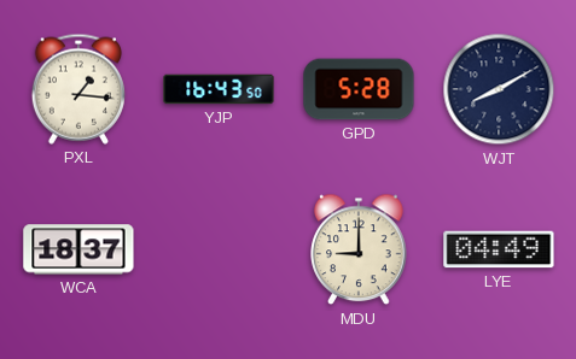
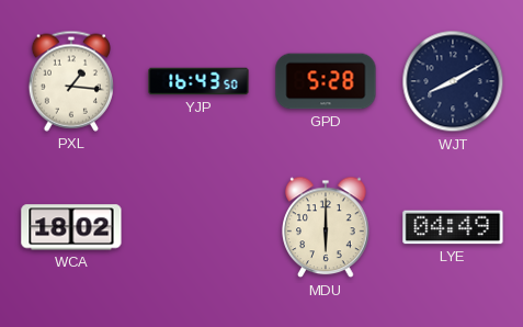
WCA: 18:37 -> 18:02
MDU: 9:00 -> 6:00
